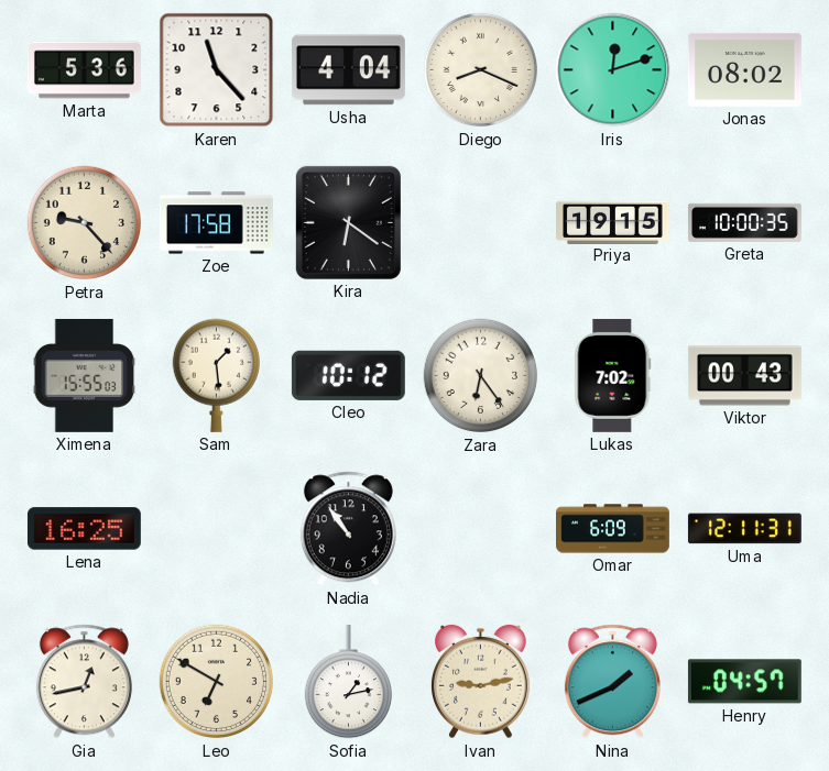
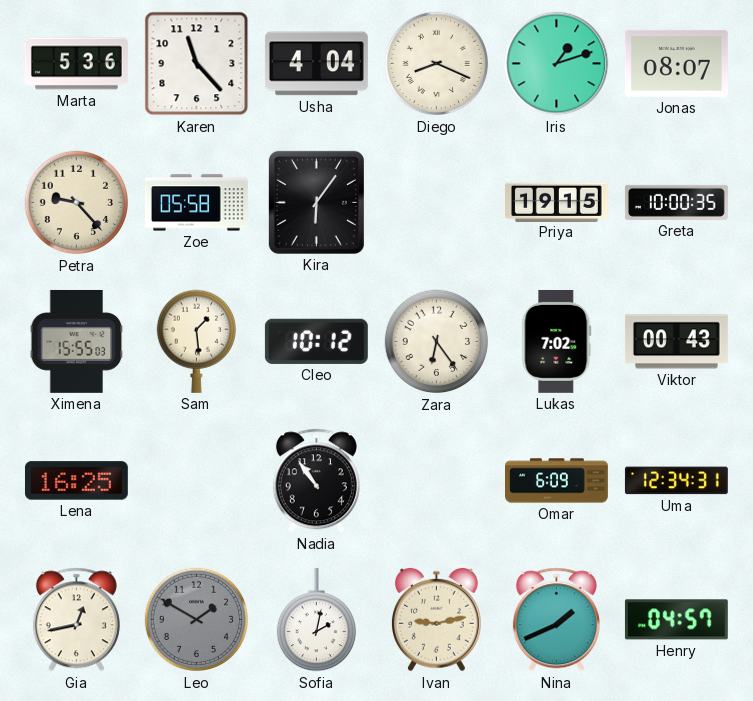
Iris: 12:12 -> 1:12
Jonas: 08:02 -> 08:07
Zoe: 17:58 -> 05:58
Kira: 6:21 -> 6:06
Uma: 12:11 -> 12:34
Leo: 6:50 -> 1:50
Leo dial: cream -> grey
Sofia: 1:13 -> 2:02
